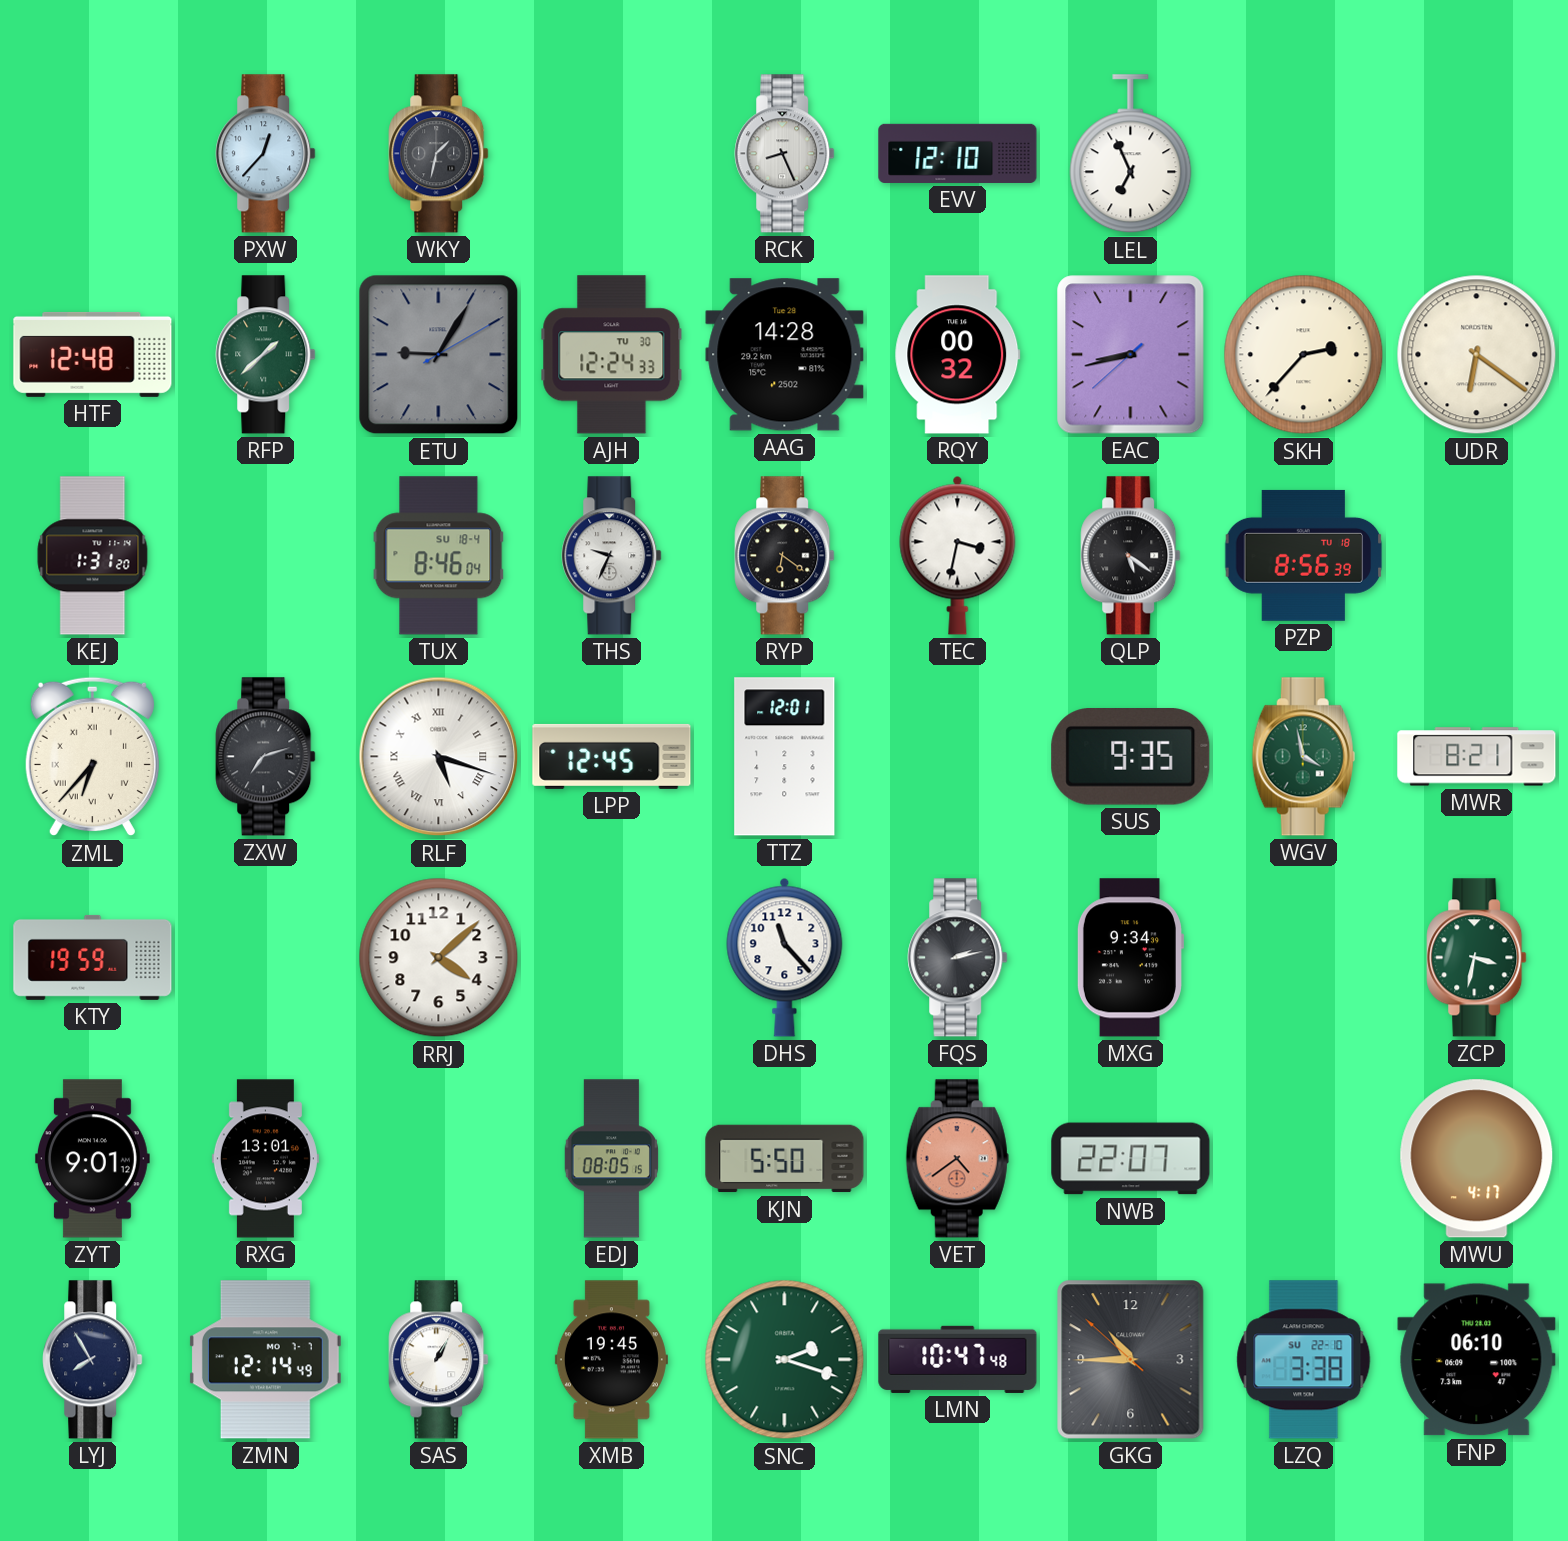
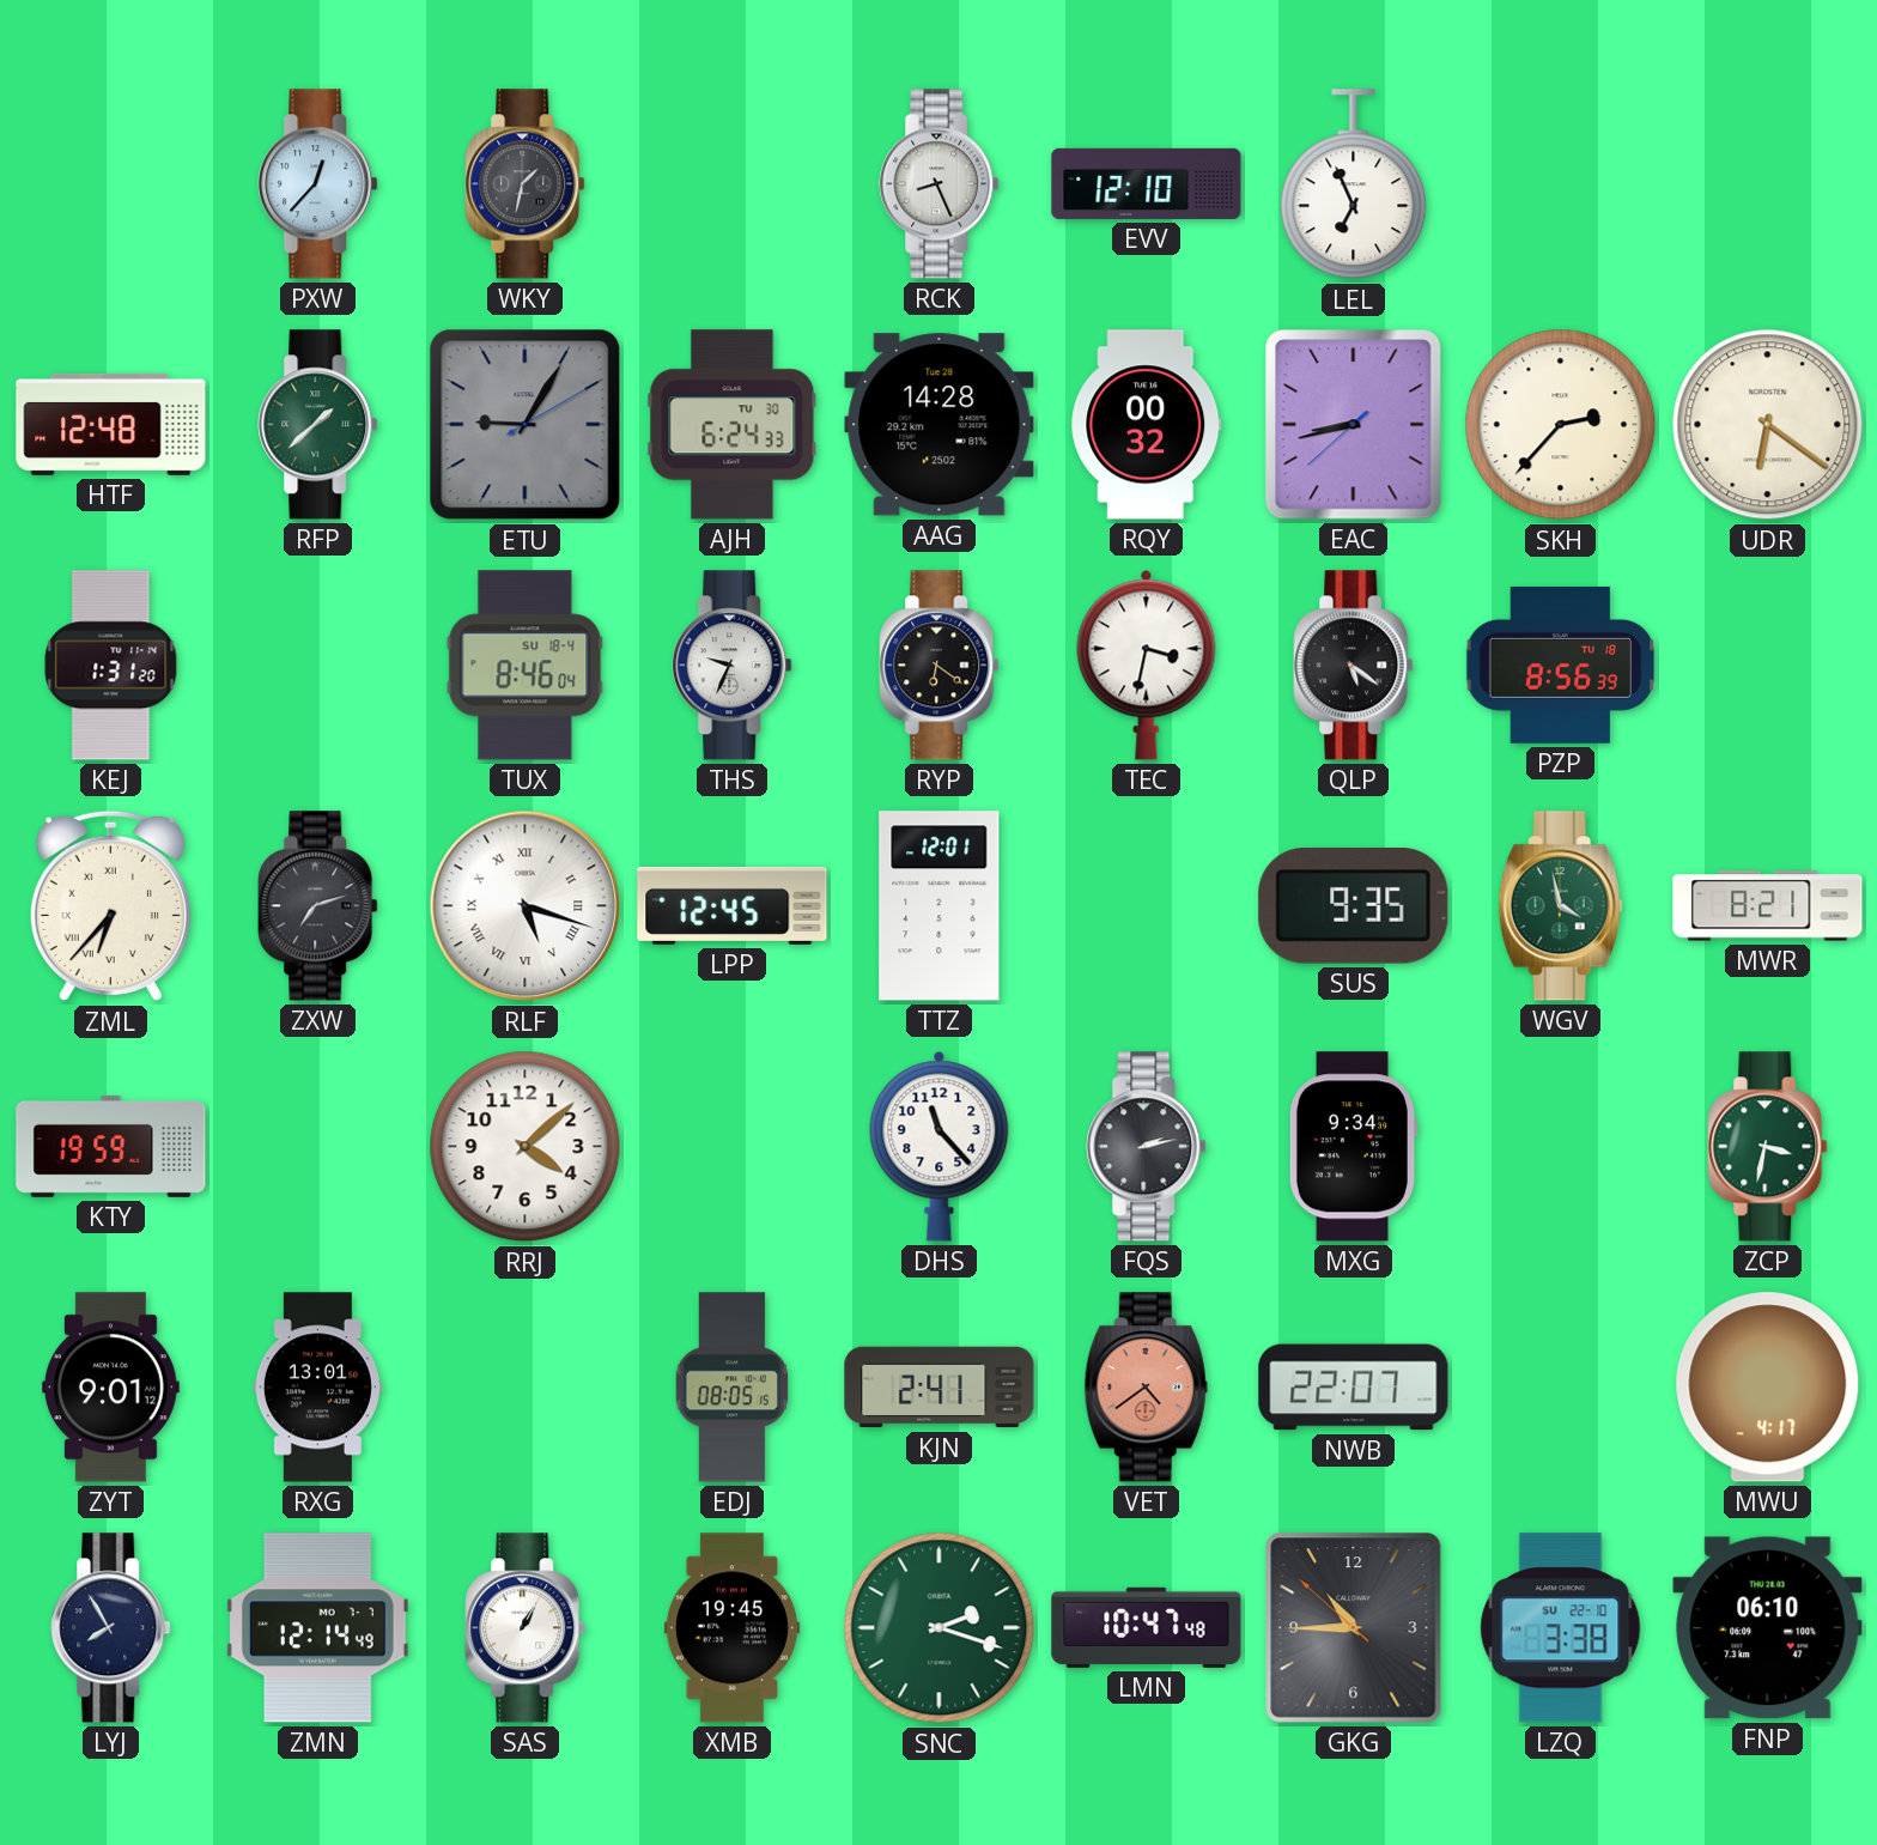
AJH: 12:24 -> 6:24
KJN: 5:50 -> 2:41
